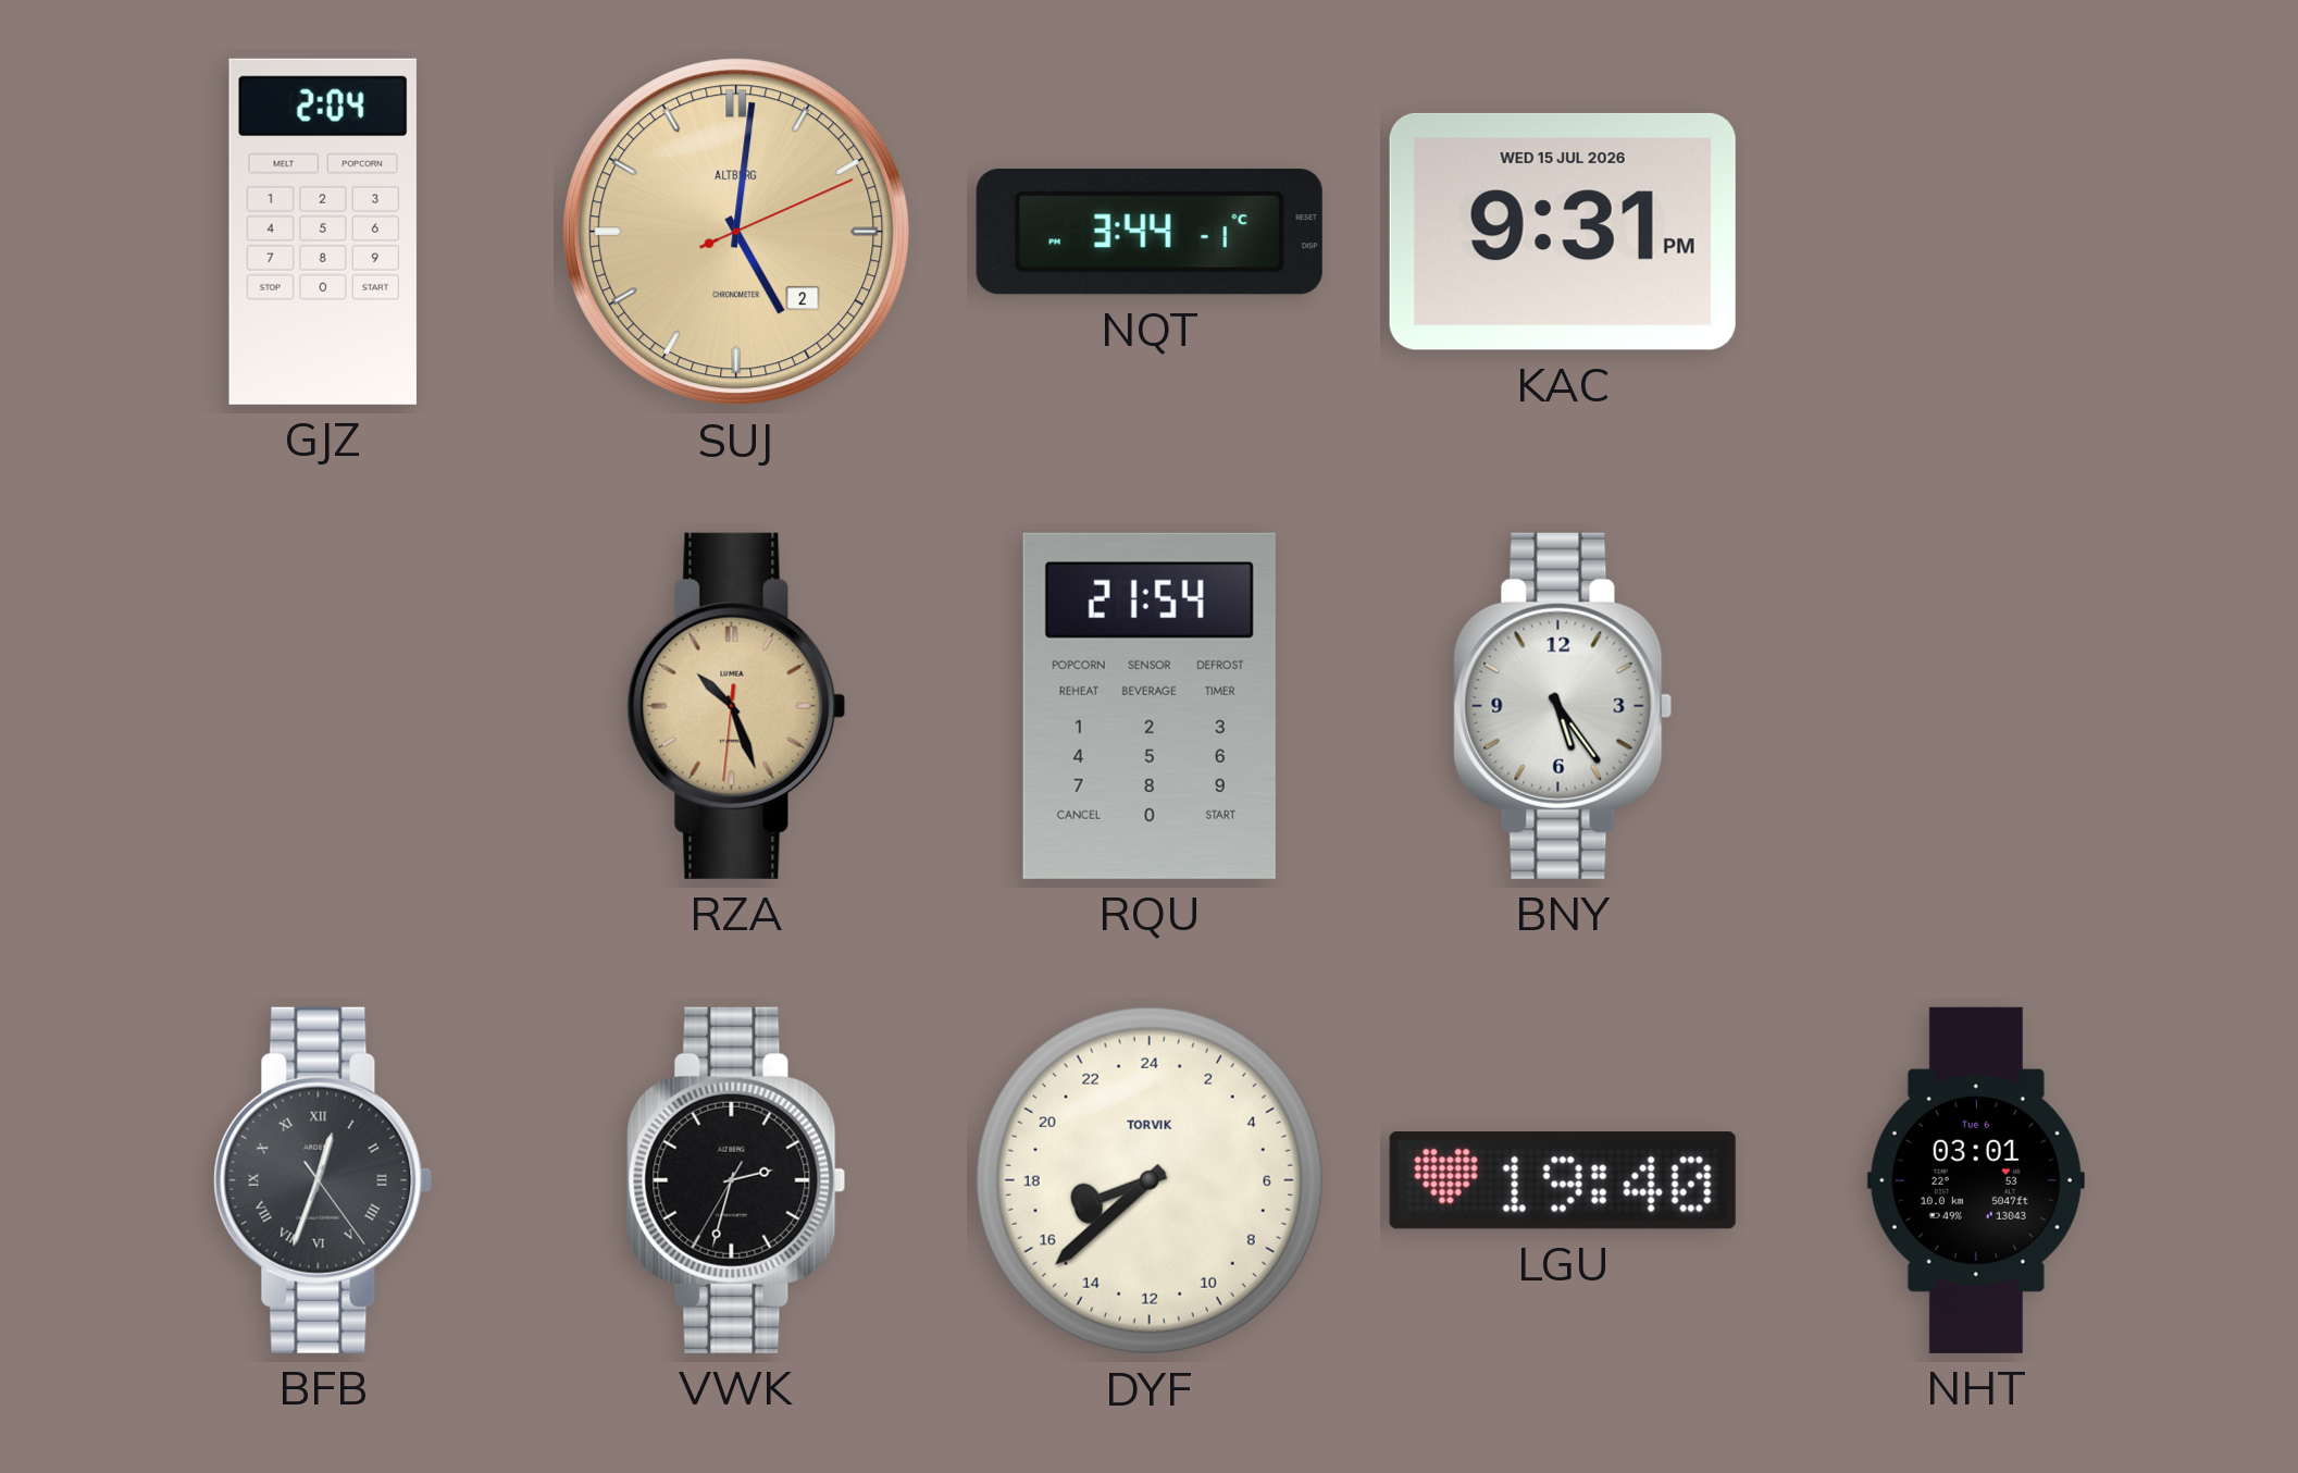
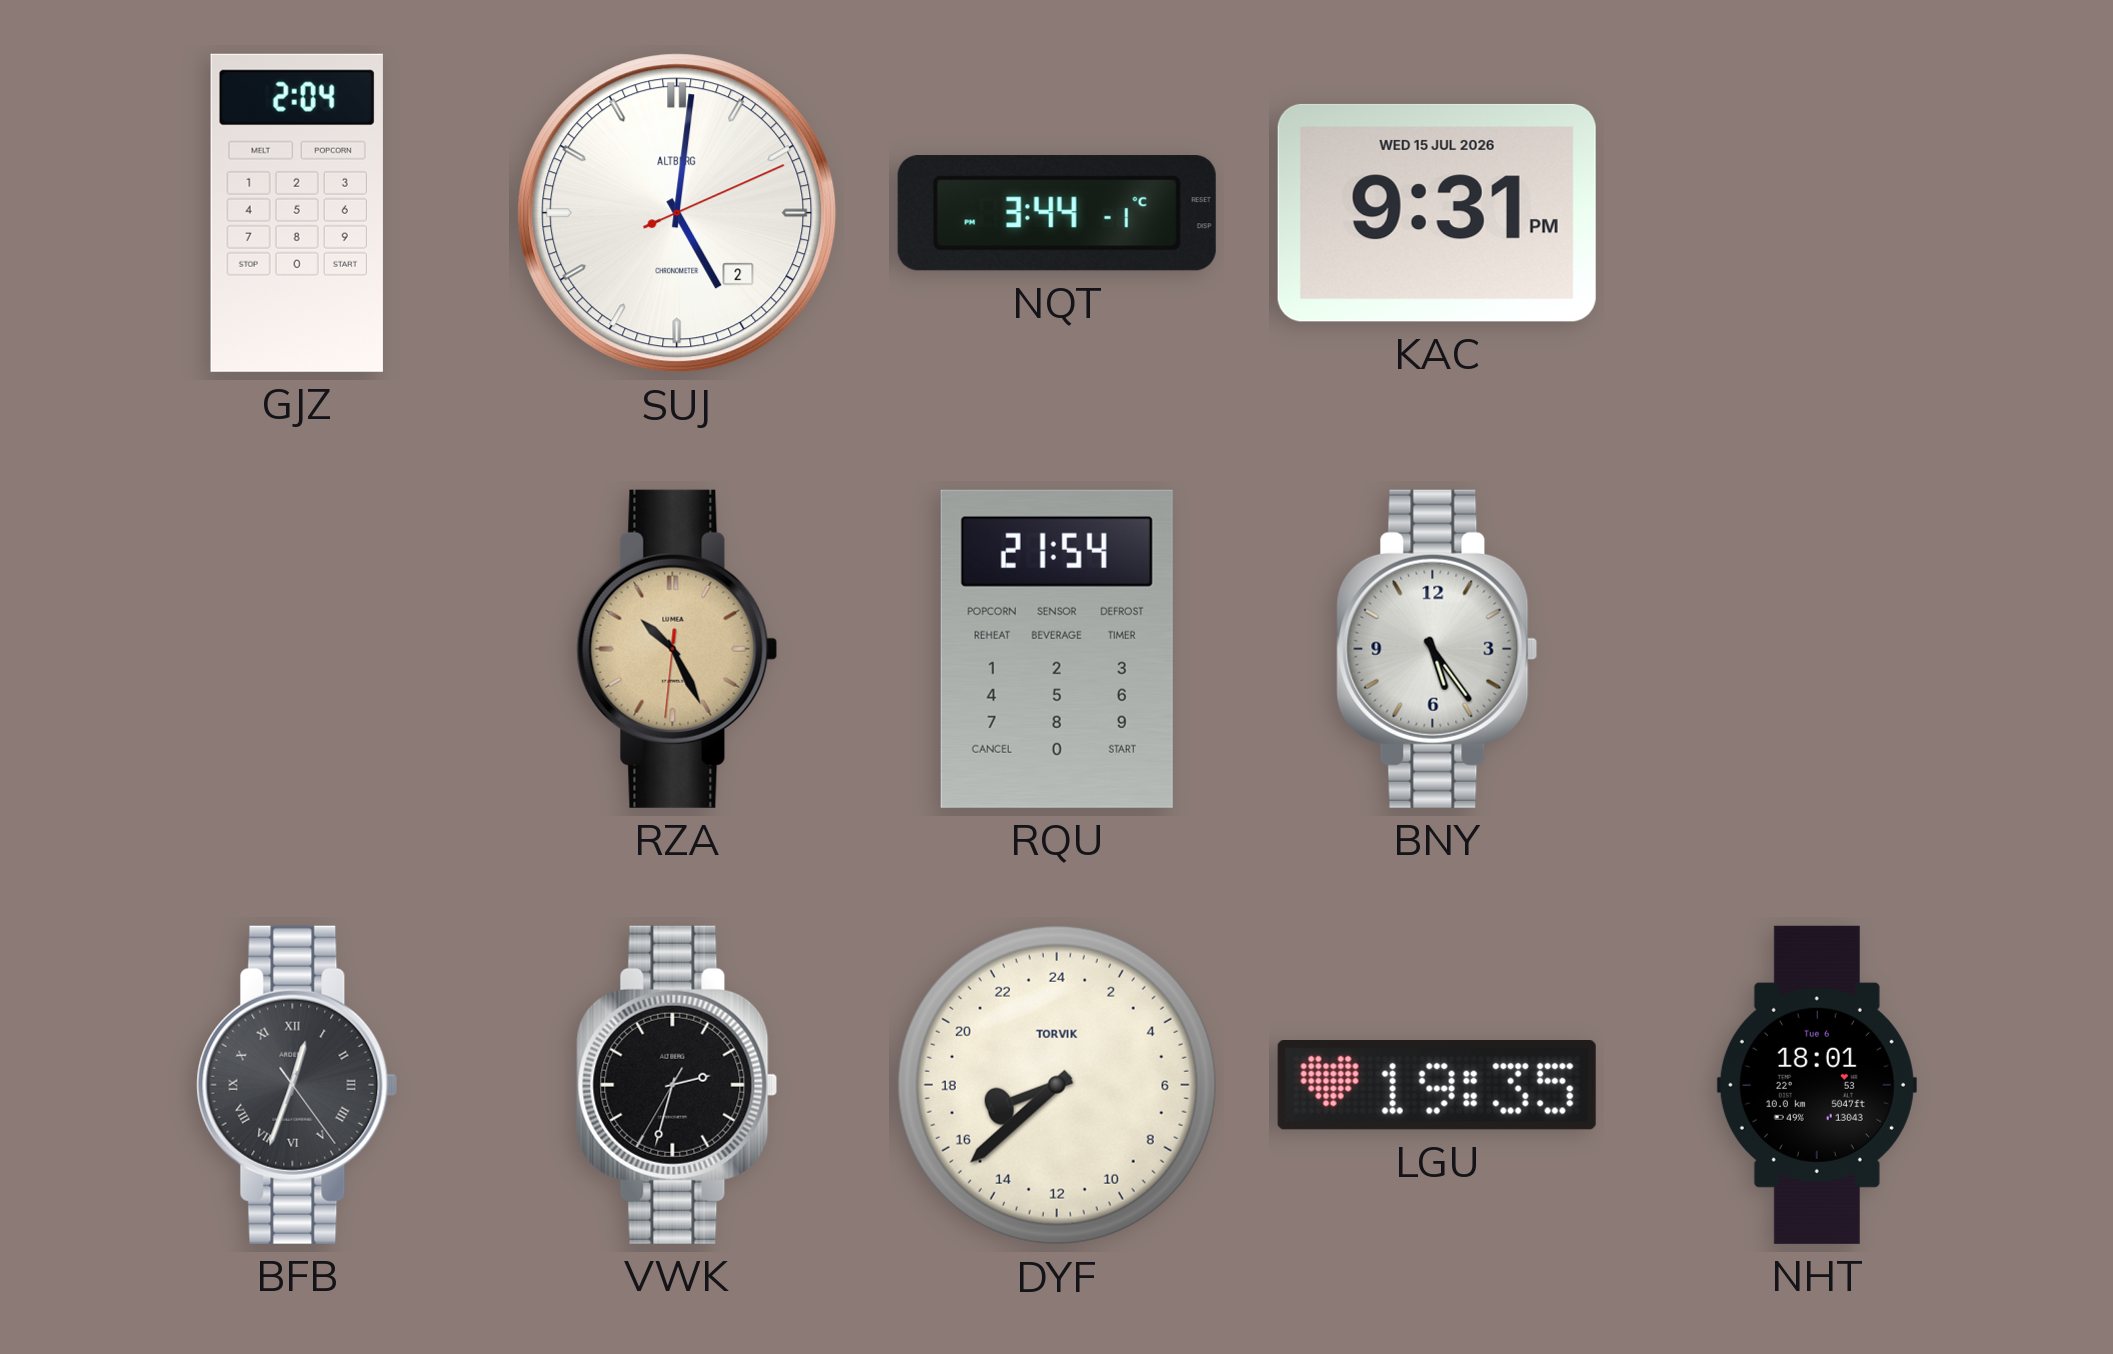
SUJ dial: champagne -> white
RZA: 10:26 -> 10:25
LGU: 19:40 -> 19:35
NHT: 03:01 -> 18:01
